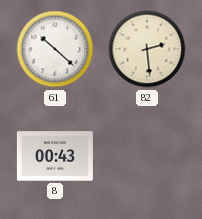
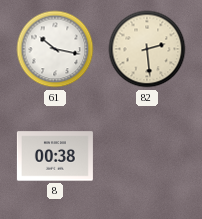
61: 10:22 -> 10:17
8: 00:43 -> 00:38
